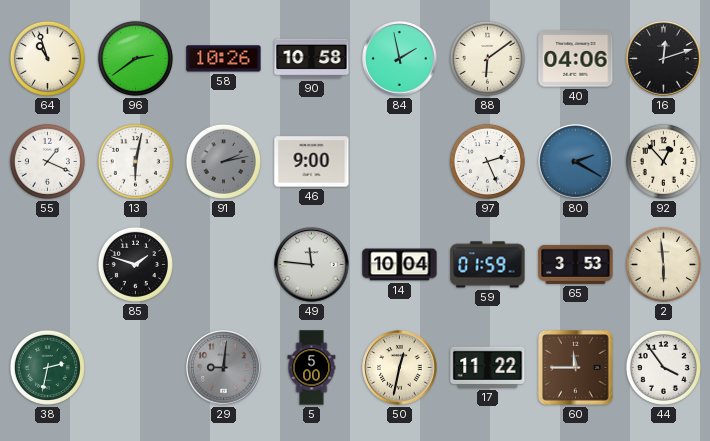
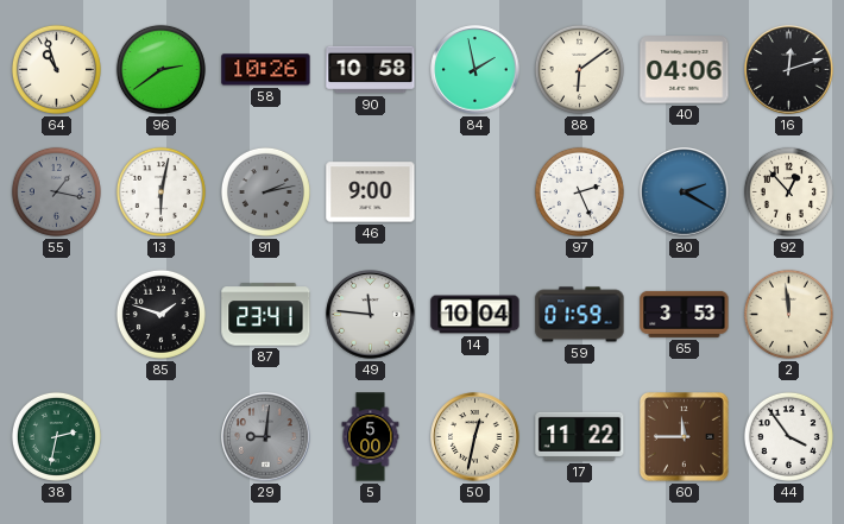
55: 1:19 -> 1:17
55 dial: white -> grey
87: none -> 23:41
2: 5:59 -> 11:59
